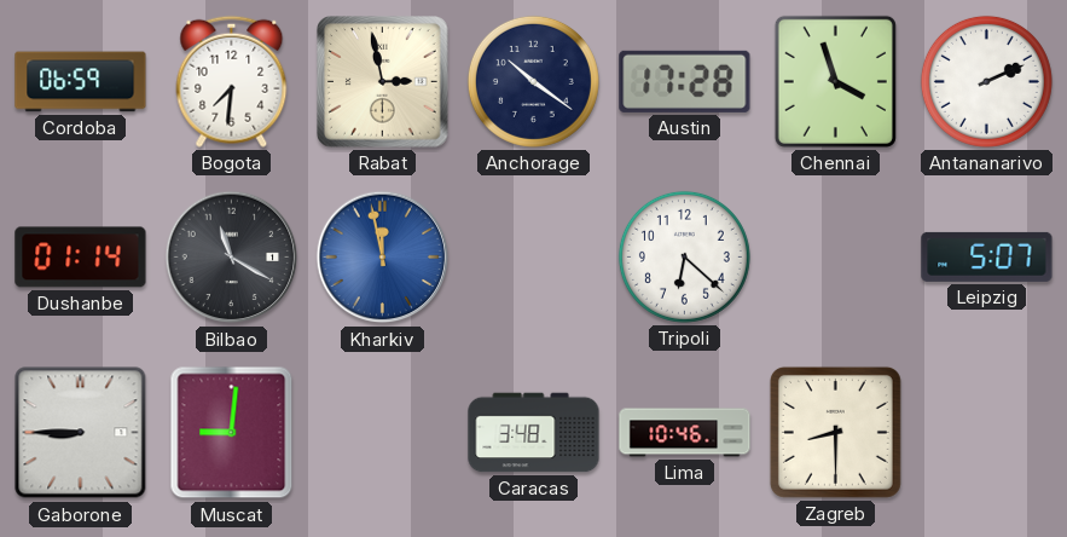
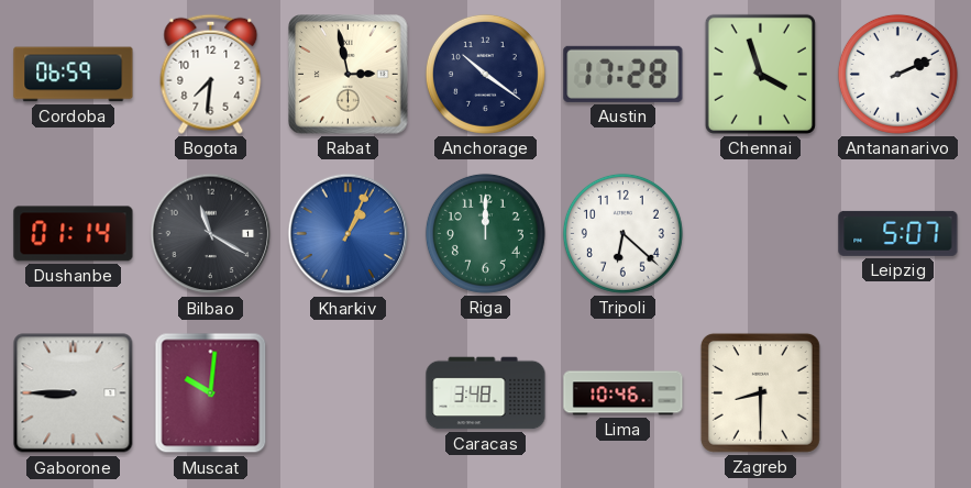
Kharkiv: 11:58 -> 1:04
Riga: none -> 12:00
Muscat: 9:01 -> 10:01
